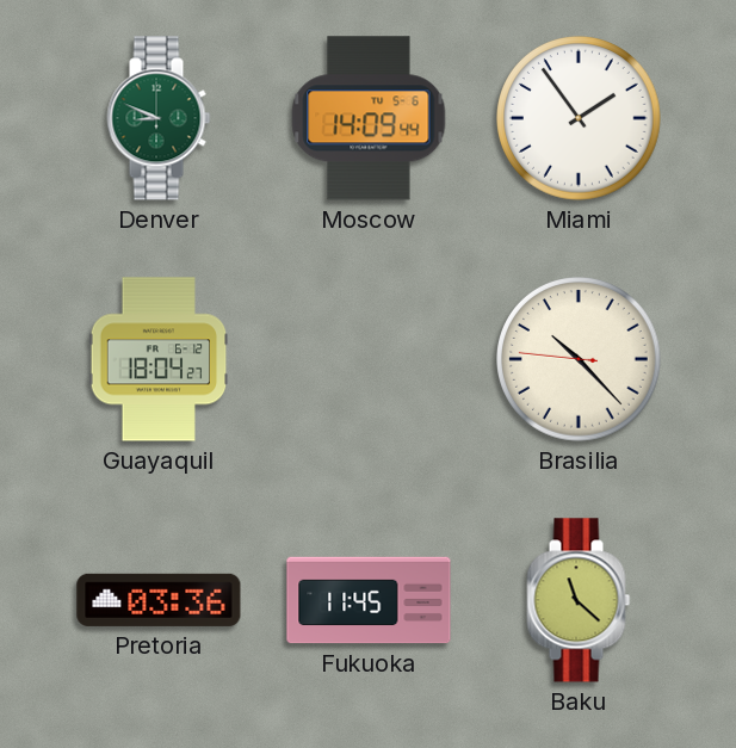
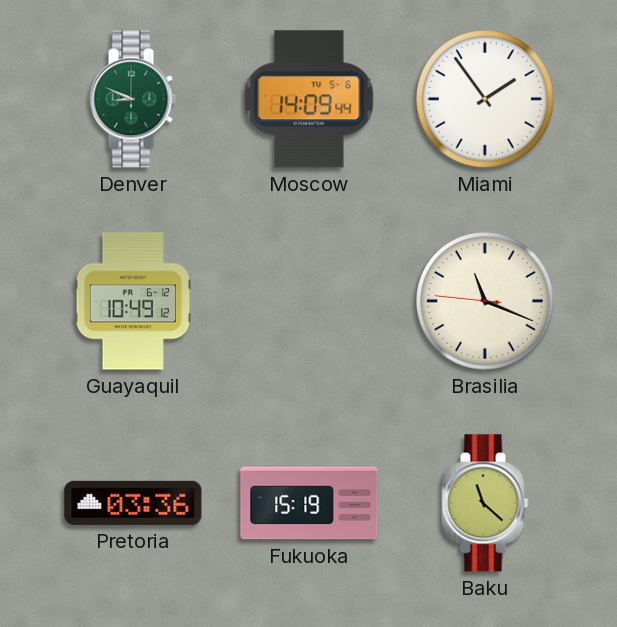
Guayaquil: 18:04 -> 10:49
Brasilia: 10:22 -> 11:18
Fukuoka: 11:45 -> 15:19
